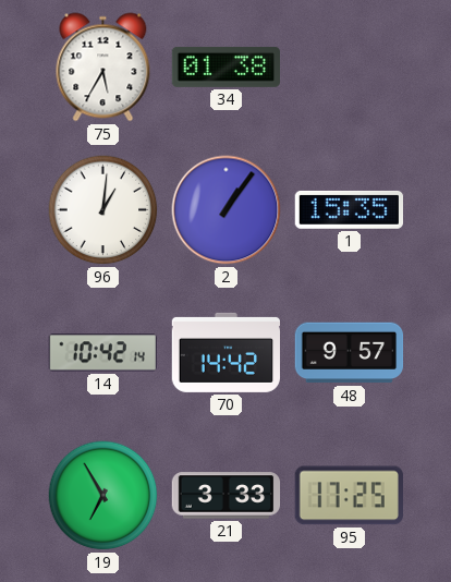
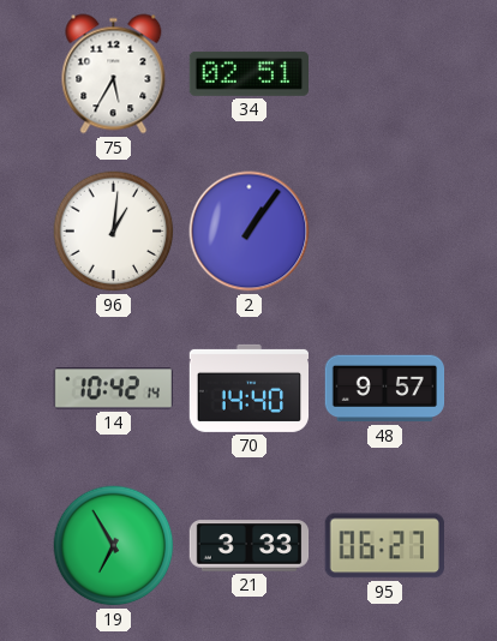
34: 01:38 -> 02:51
1: 15:35 -> none
70: 14:42 -> 14:40
95: 17:25 -> 06:27
